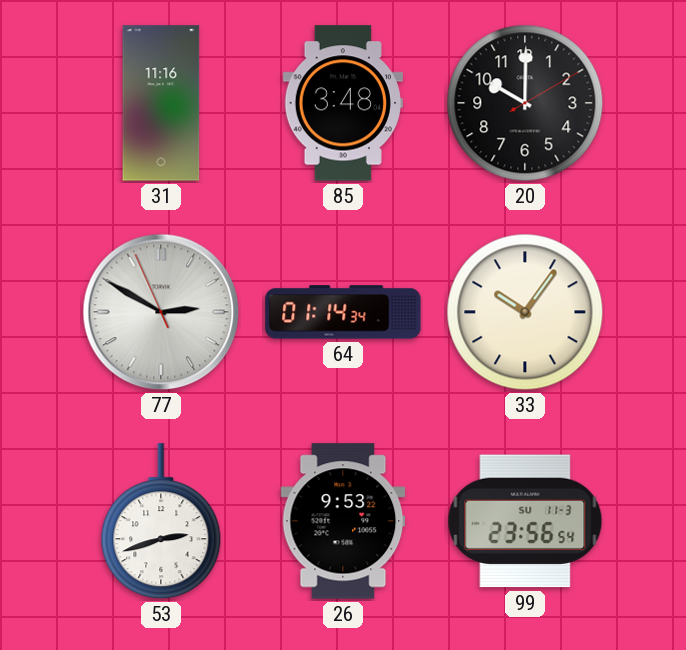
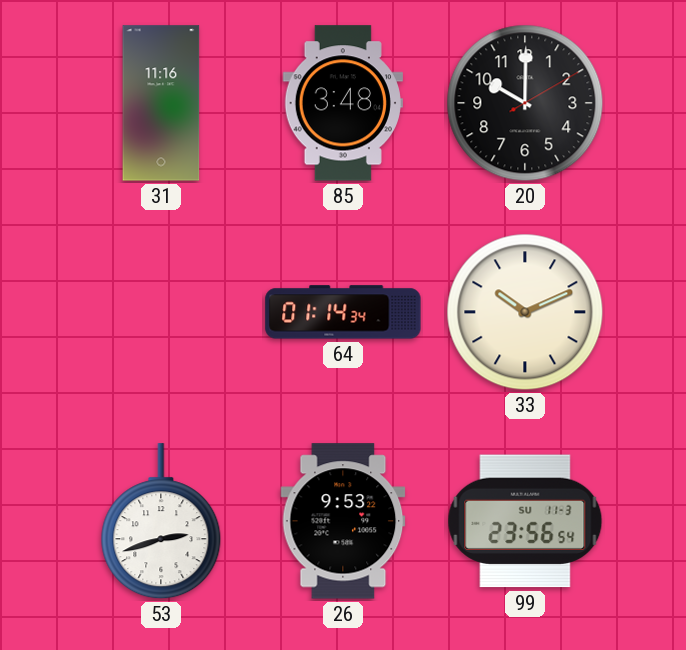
77: 2:49 -> none
33: 10:06 -> 10:11
